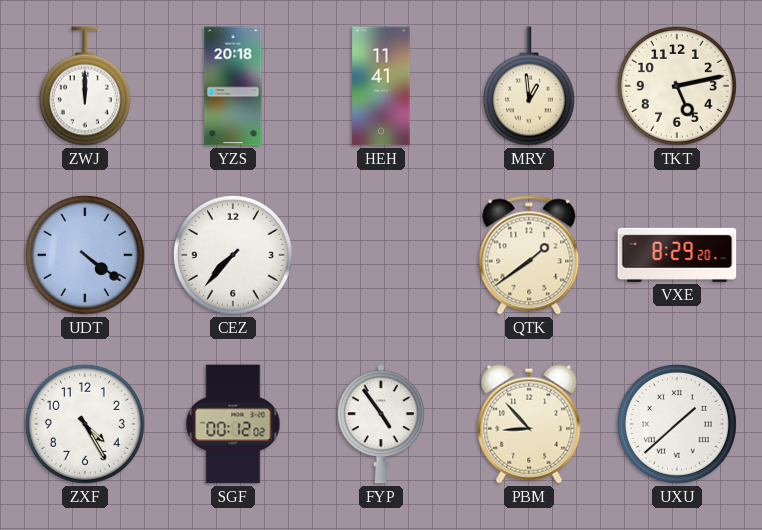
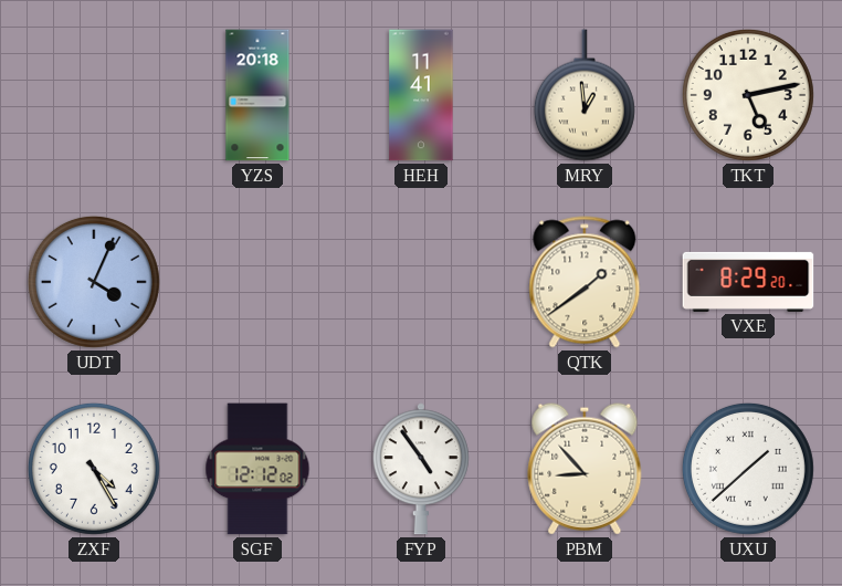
ZWJ: 12:00 -> none
UDT: 4:21 -> 4:04
CEZ: 7:37 -> none
SGF: 00:12 -> 12:12
